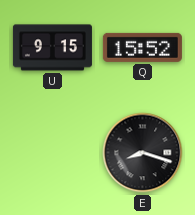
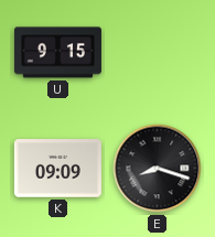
Q: 15:52 -> none
K: none -> 09:09
